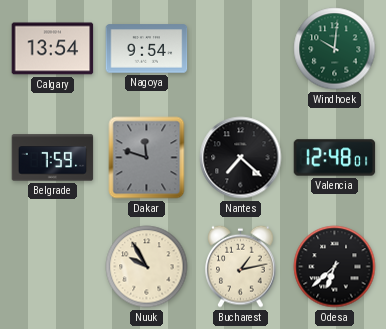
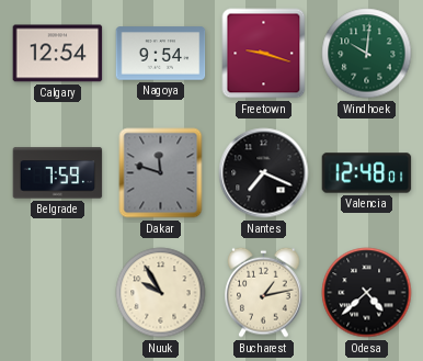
Calgary: 13:54 -> 12:54
Freetown: none -> 9:18
Nantes: 7:22 -> 7:19
Odesa: 6:38 -> 4:38
